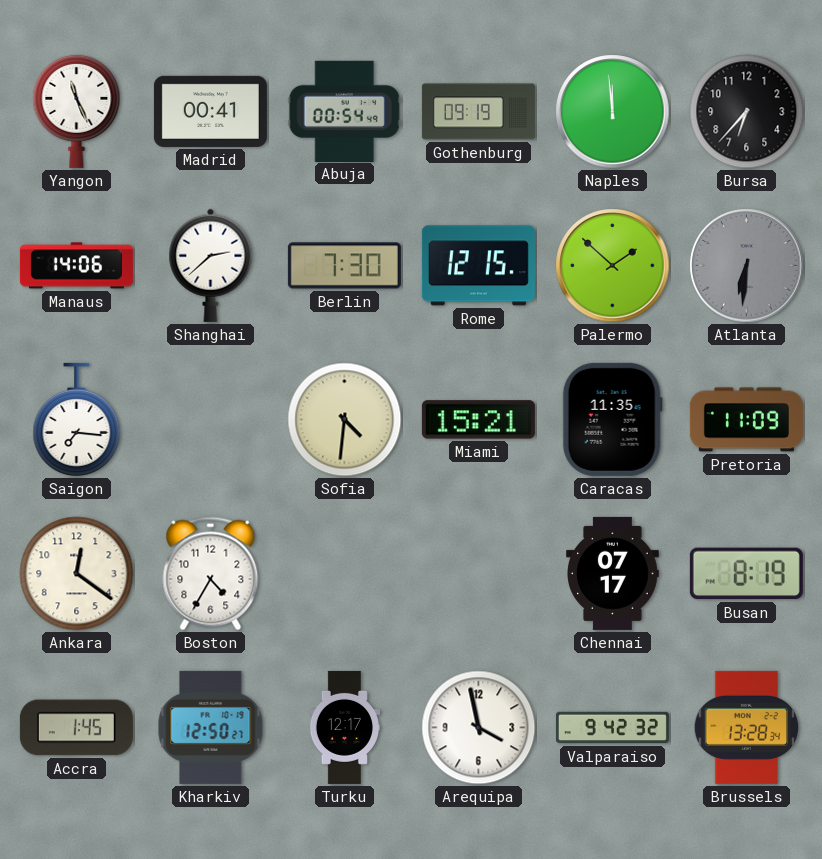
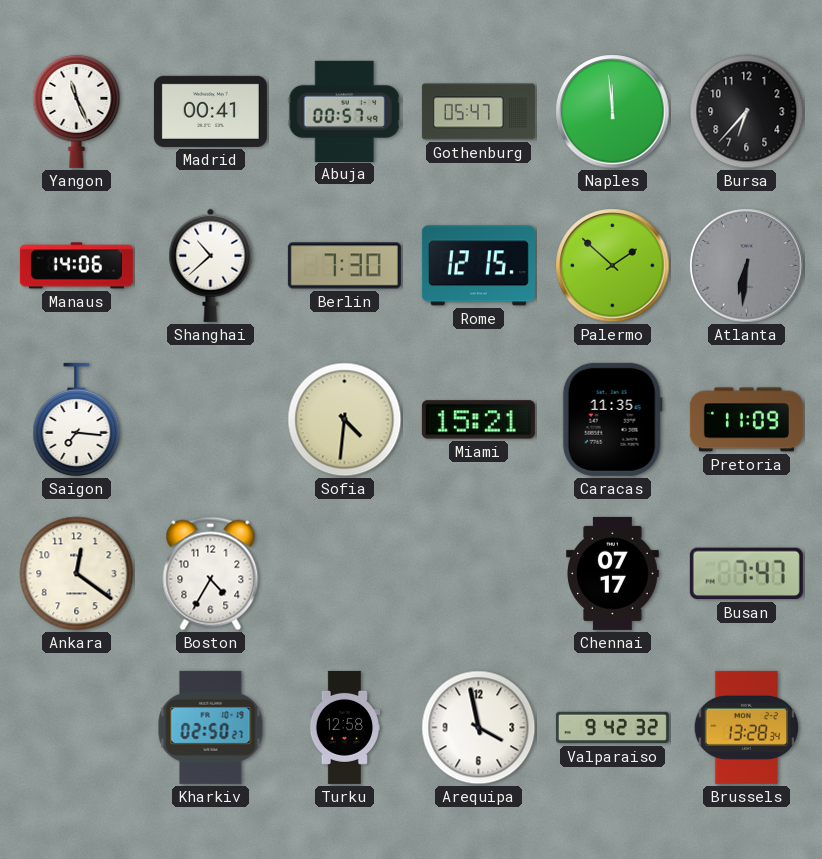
Abuja: 00:54 -> 00:57
Gothenburg: 09:19 -> 05:47
Shanghai: 2:38 -> 10:38
Busan: 8:19 -> 7:47
Accra: 1:45 -> none
Kharkiv: 12:50 -> 02:50
Turku: 12:17 -> 12:58
